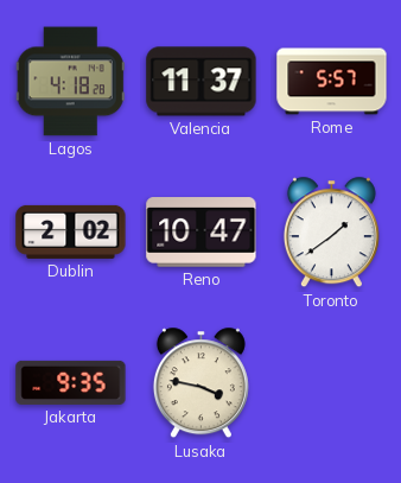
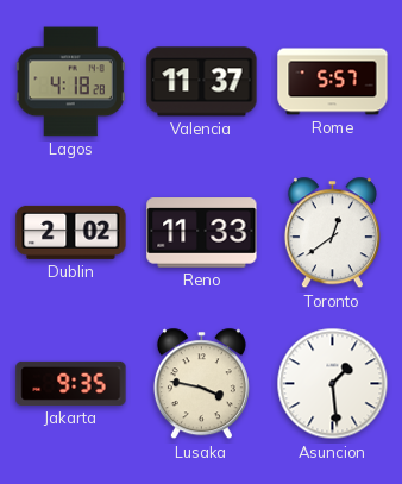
Reno: 10:47 -> 11:33
Toronto: 1:39 -> 12:39
Asuncion: none -> 1:29
